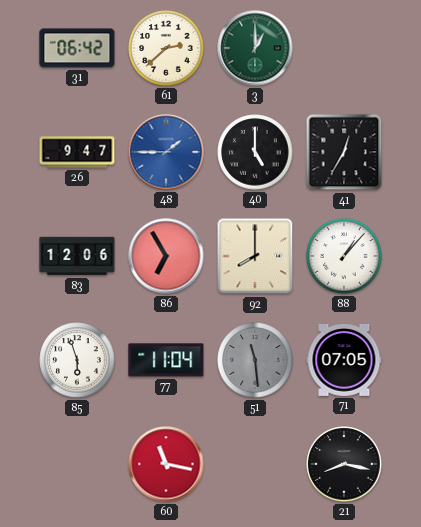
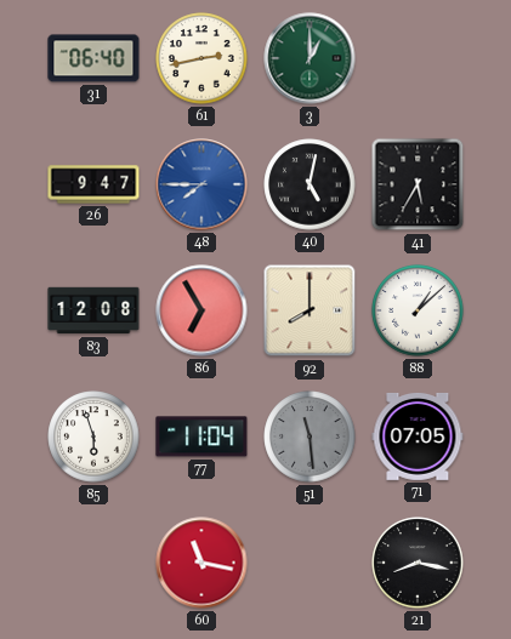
31: 06:42 -> 06:40
61: 2:38 -> 2:43
48: 1:45 -> 7:45
40: 5:00 -> 5:02
41: 12:35 -> 5:35
83: 12:06 -> 12:08
88: 1:07 -> 1:08
